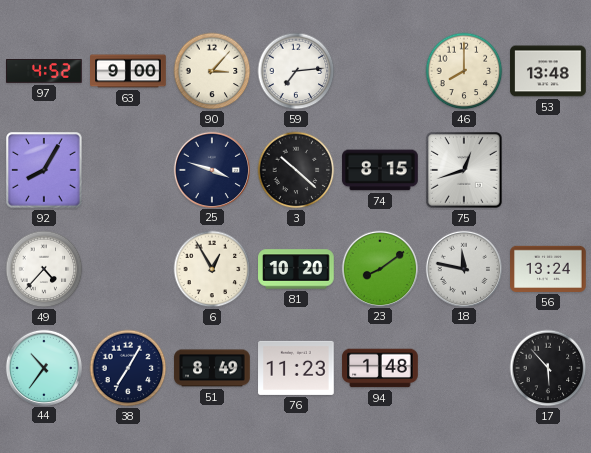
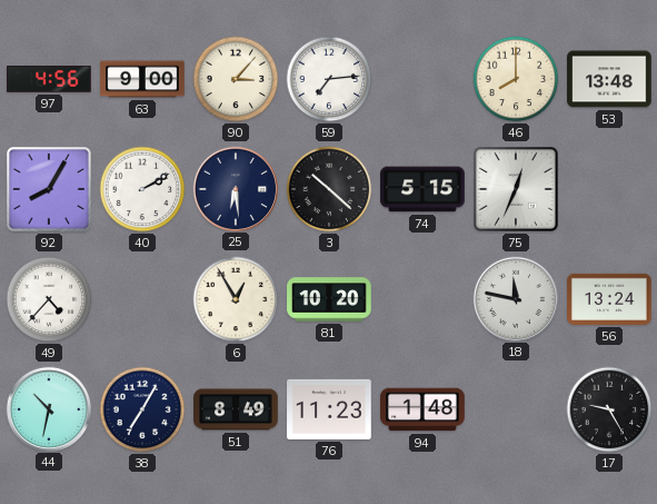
97: 4:52 -> 4:56
40: none -> 2:10
25: 3:48 -> 6:29
74: 8:15 -> 5:15
75: 12:42 -> 12:34
23: 8:09 -> none
44: 10:36 -> 10:32
17: 5:53 -> 9:25
